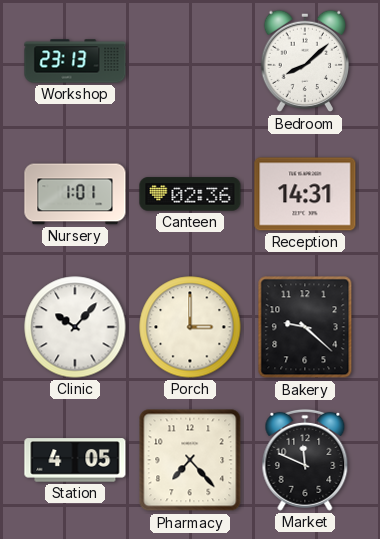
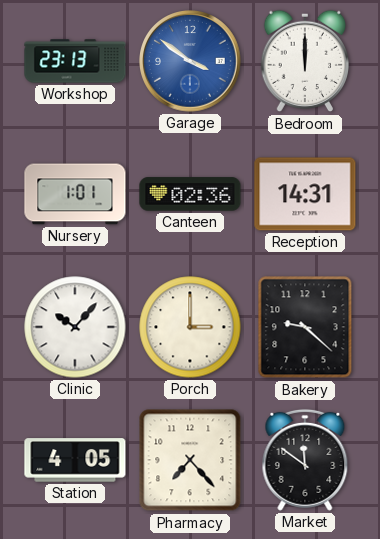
Garage: none -> 3:51
Bedroom: 8:08 -> 12:00
Market: 11:49 -> 11:51
